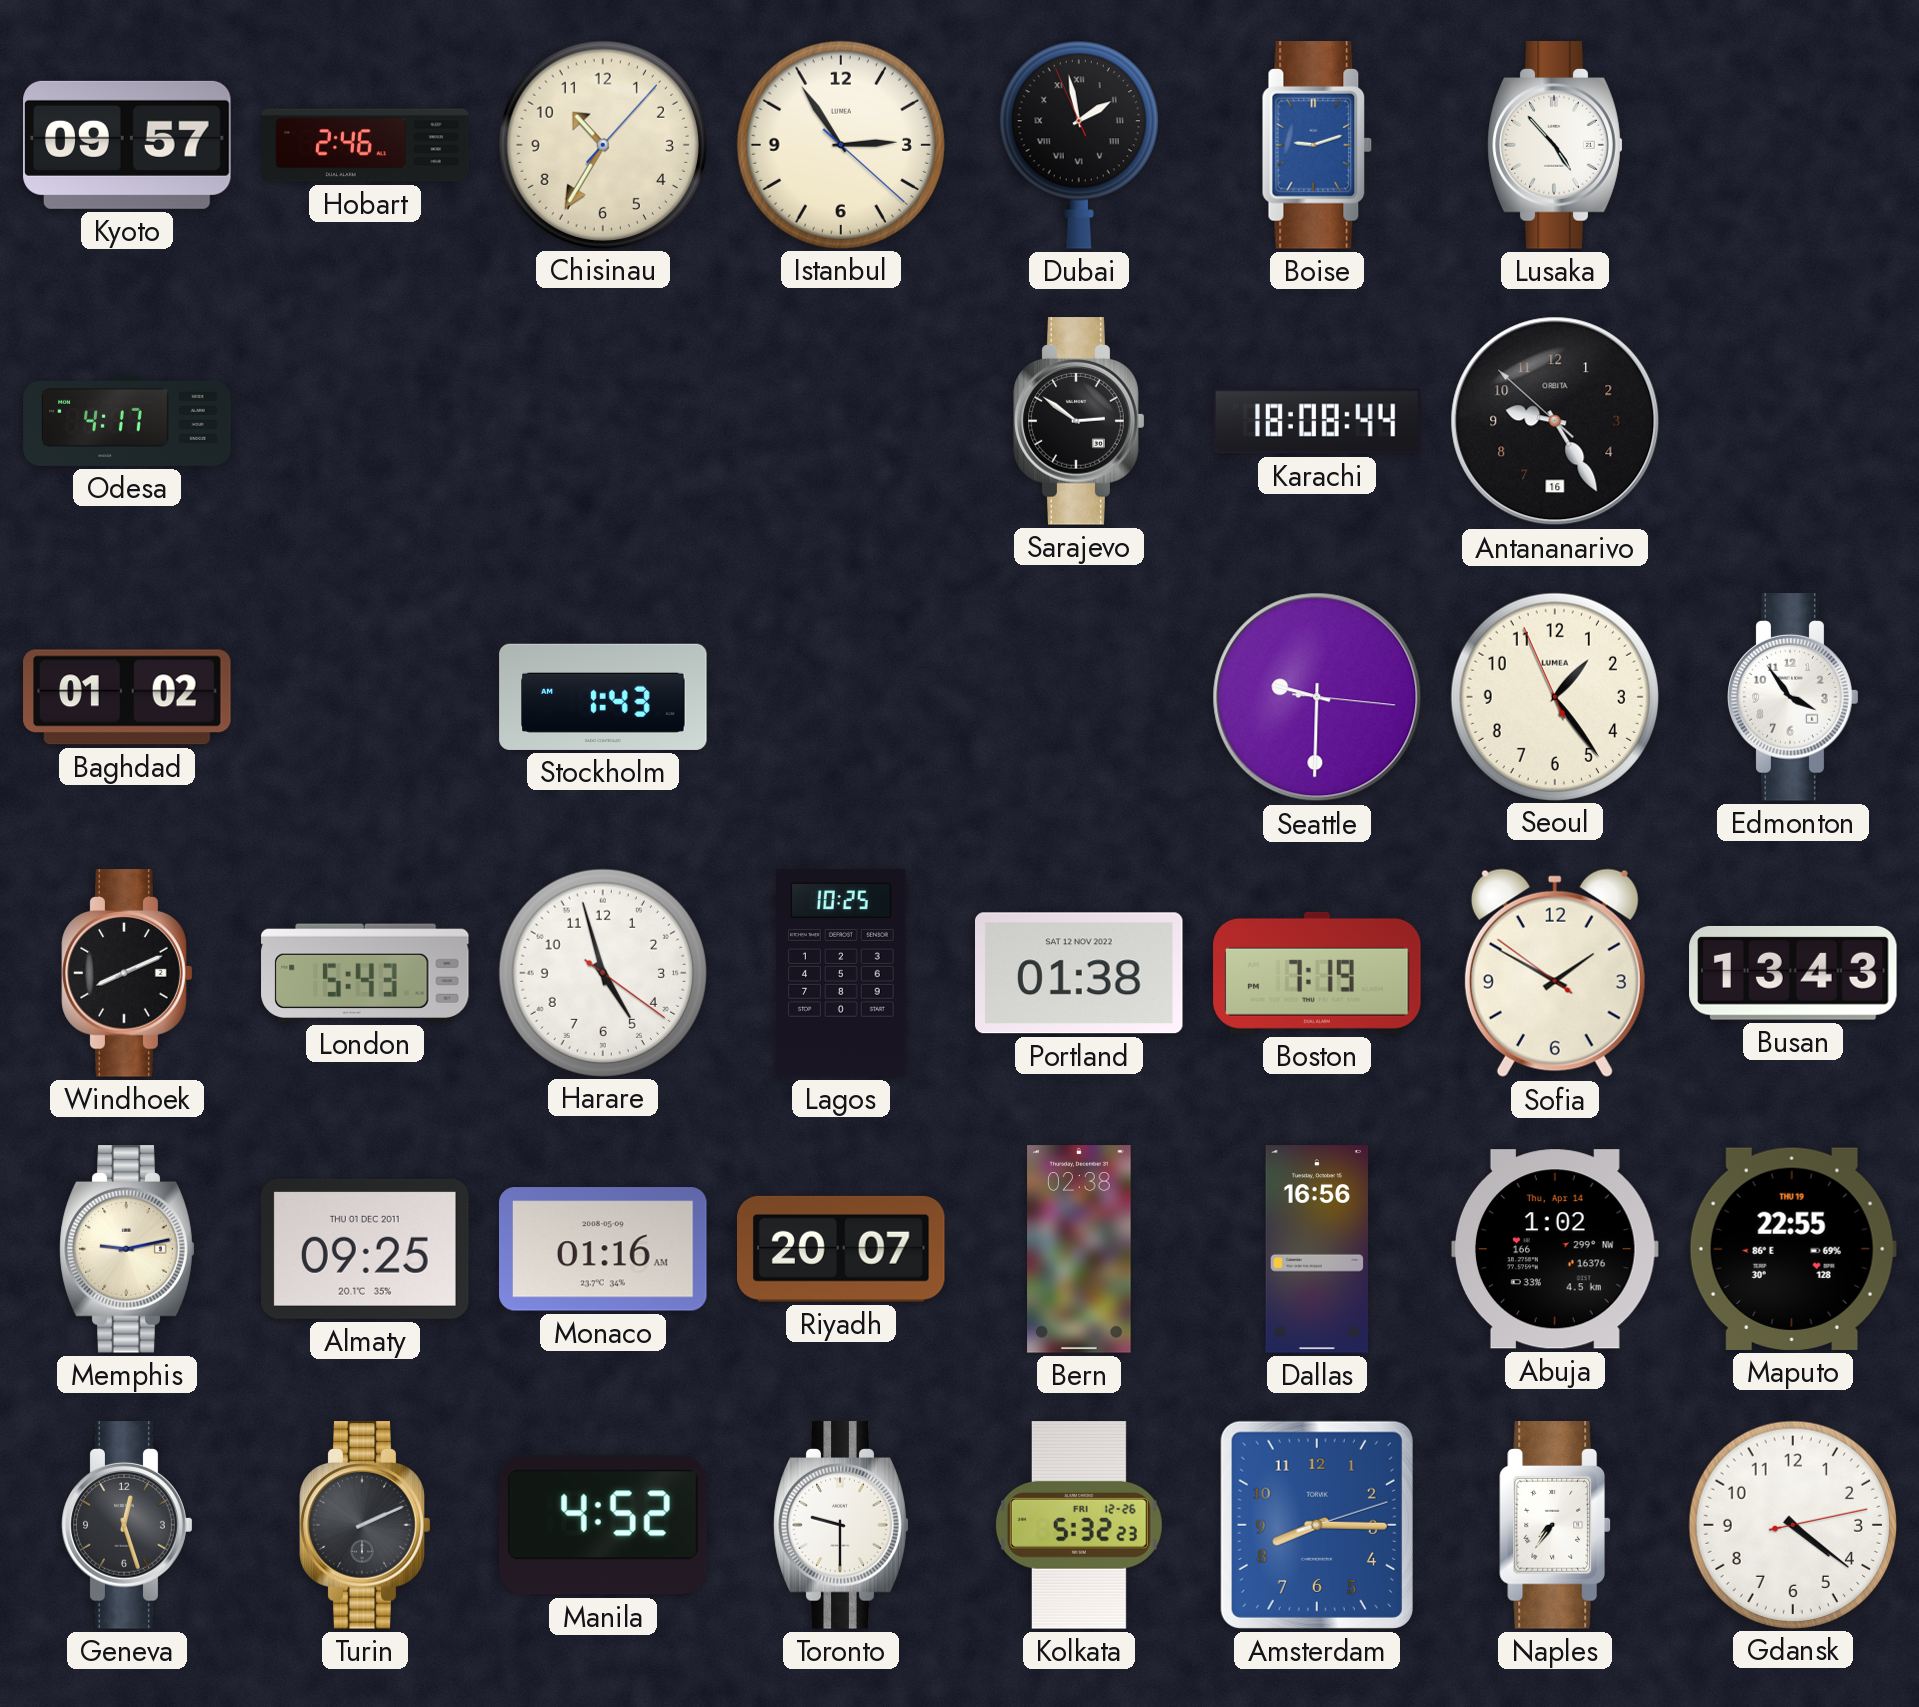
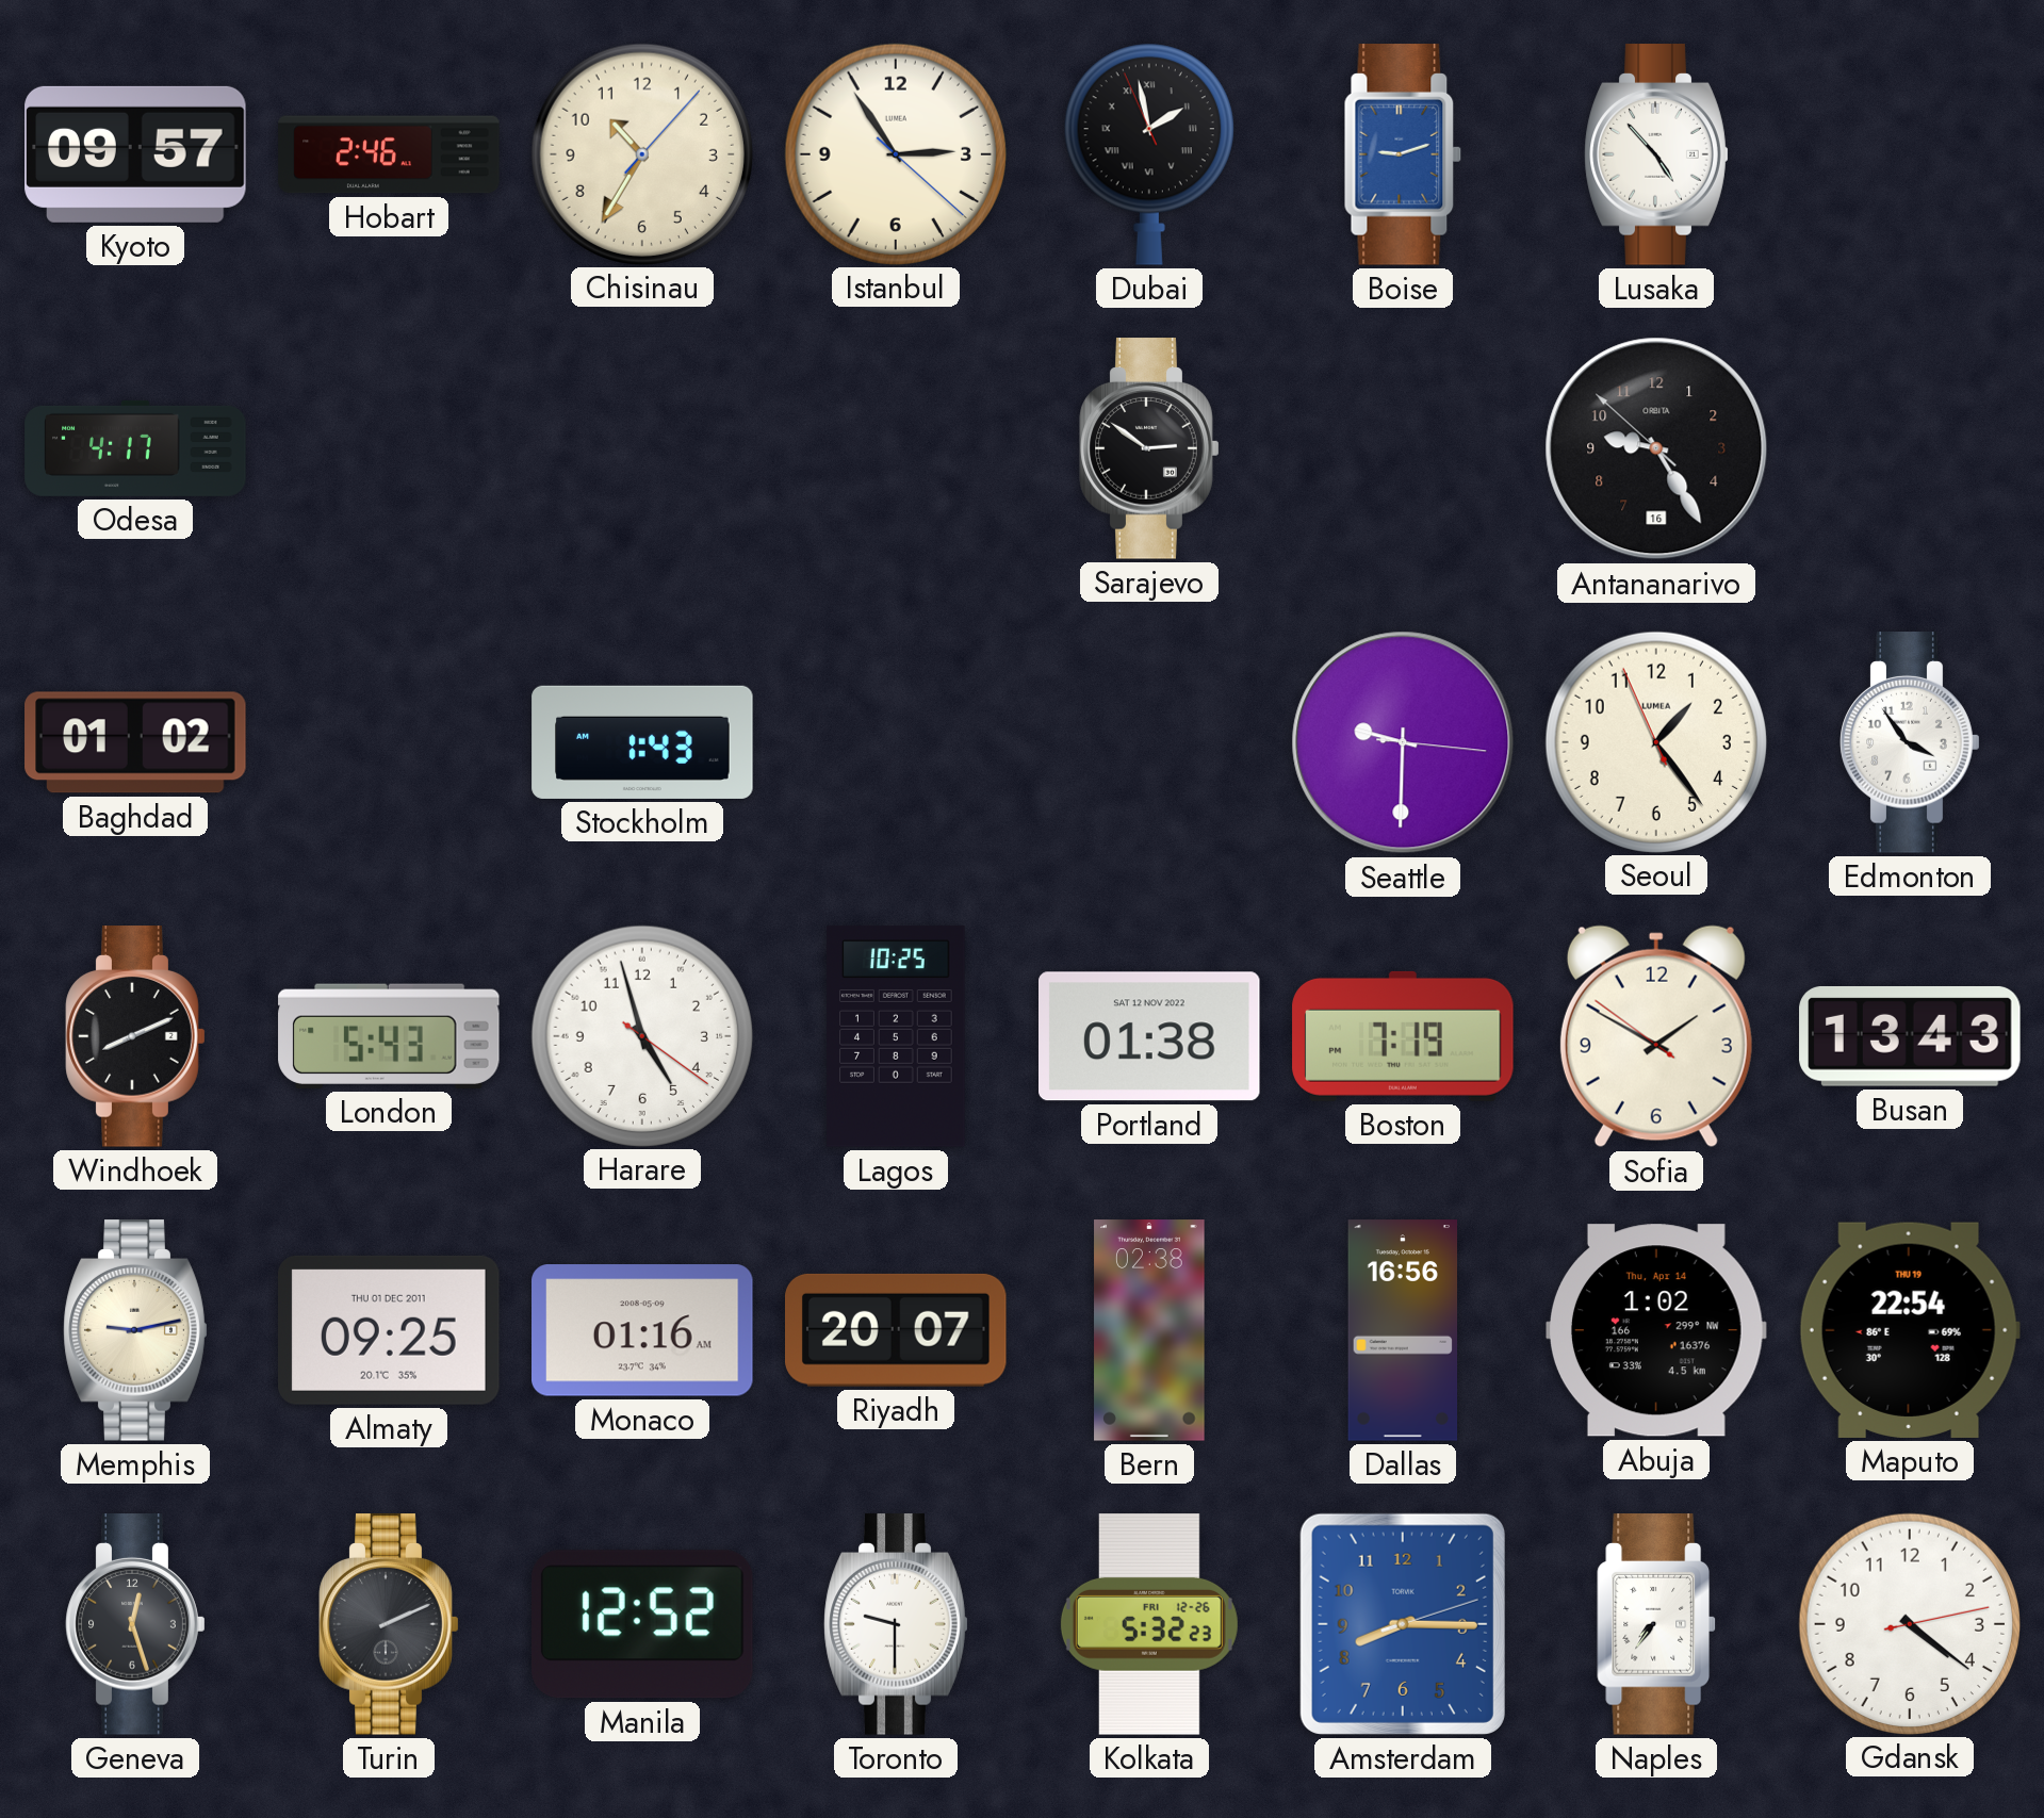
Karachi: 18:08 -> none
Maputo: 22:55 -> 22:54
Manila: 4:52 -> 12:52
